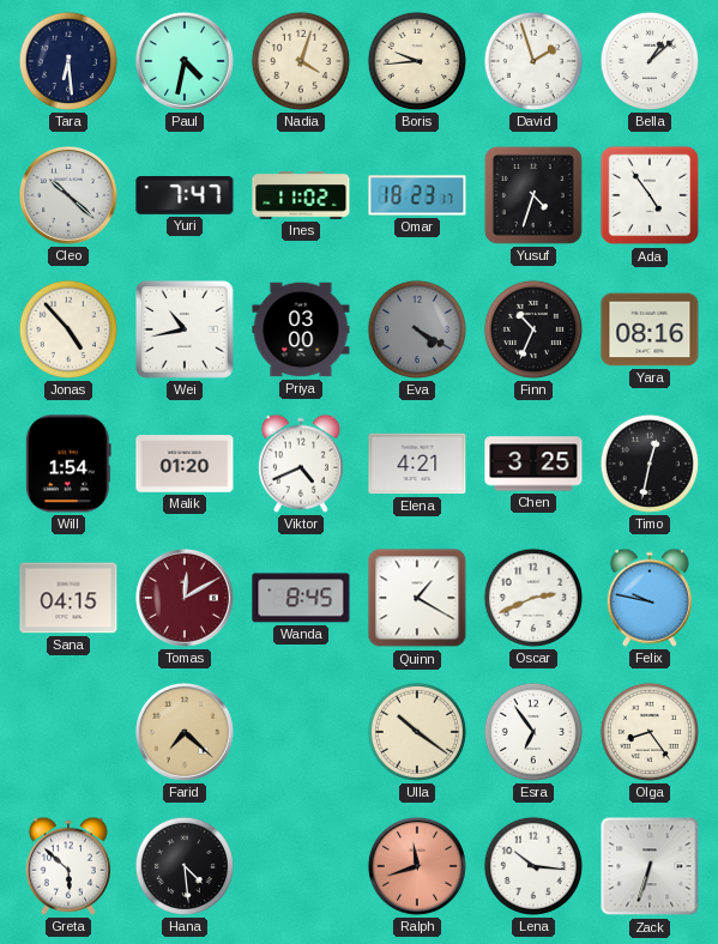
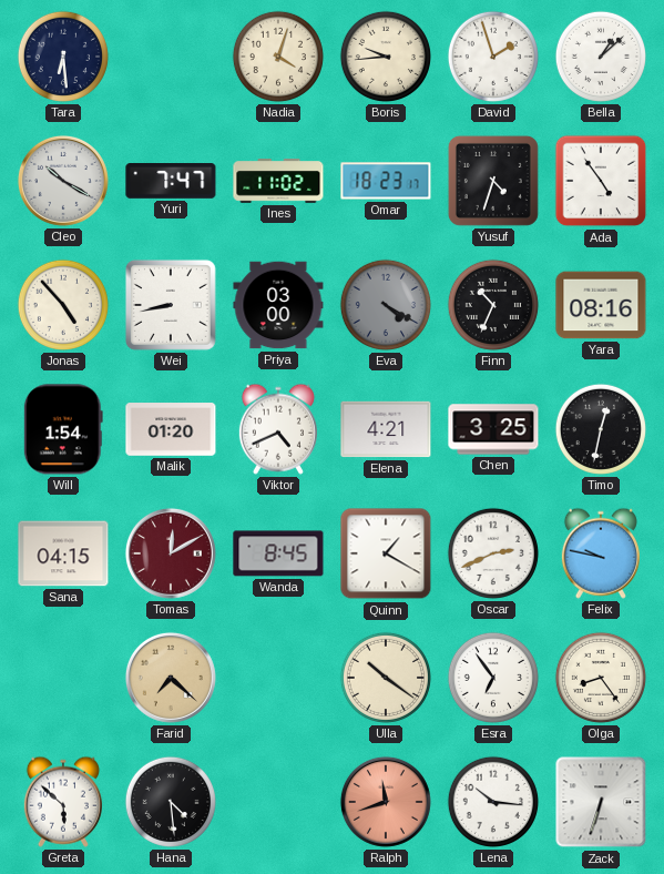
Paul: 4:32 -> none
Cleo: 10:22 -> 10:20
Wei: 10:43 -> 8:43
